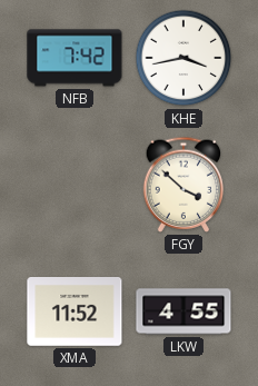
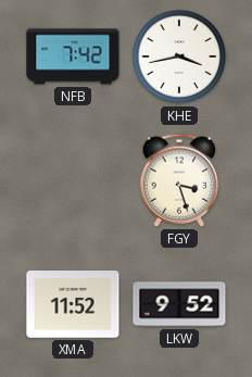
FGY: 3:52 -> 3:27
LKW: 4:55 -> 9:52
